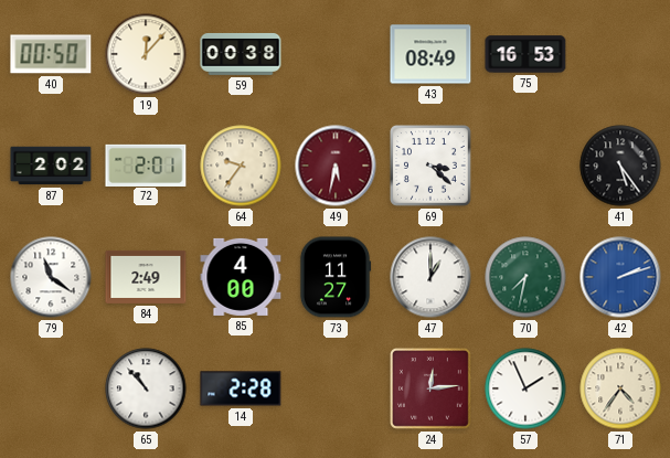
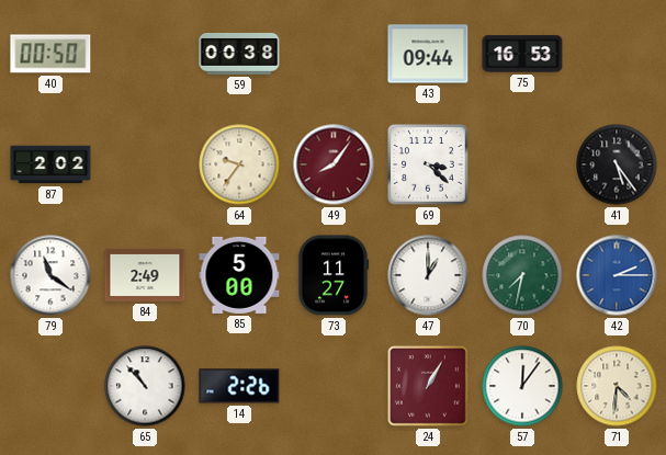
19: 12:07 -> none
43: 08:49 -> 09:44
72: 2:01 -> none
49: 5:32 -> 8:06
85: 4:00 -> 5:00
42: 2:12 -> 2:15
14: 2:28 -> 2:26
24: 12:14 -> 1:05
57: 1:56 -> 12:06
71: 4:36 -> 4:31
